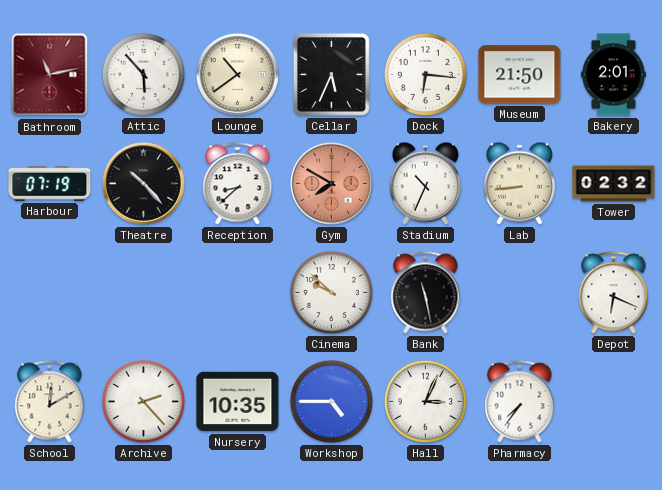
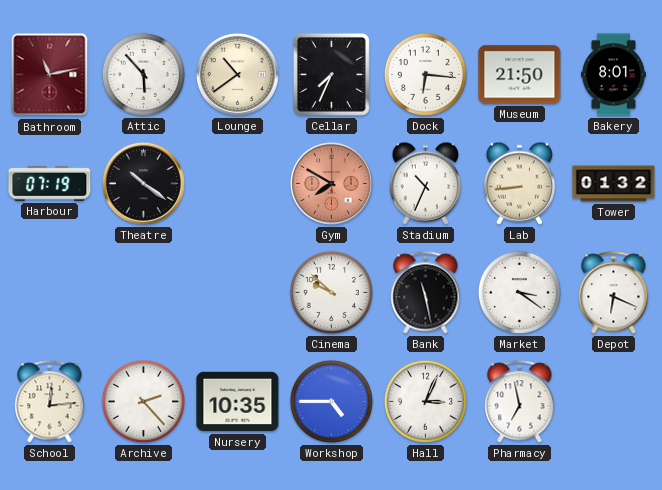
Cellar: 5:34 -> 7:34
Bakery: 2:01 -> 8:01
Theatre: 10:23 -> 10:21
Reception: 8:38 -> none
Tower: 02:32 -> 01:32
Market: none -> 3:21
School: 12:10 -> 12:14
Pharmacy: 7:36 -> 6:58
